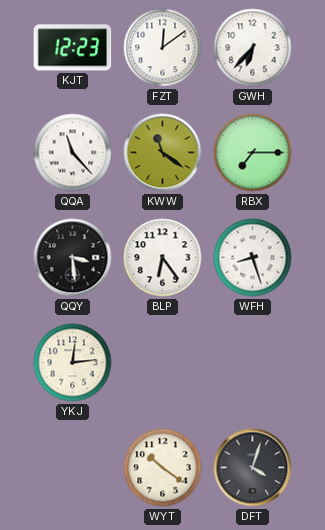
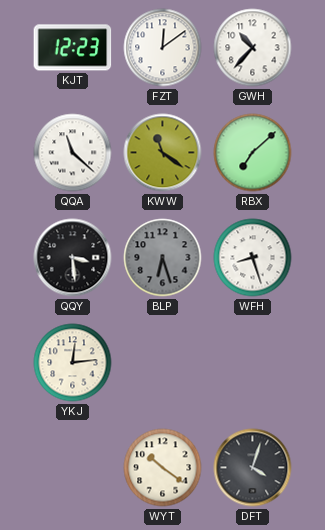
GWH: 6:37 -> 10:37
QQA: 11:23 -> 11:22
RBX: 7:15 -> 7:08
BLP: 6:24 -> 6:27
BLP dial: white -> grey
